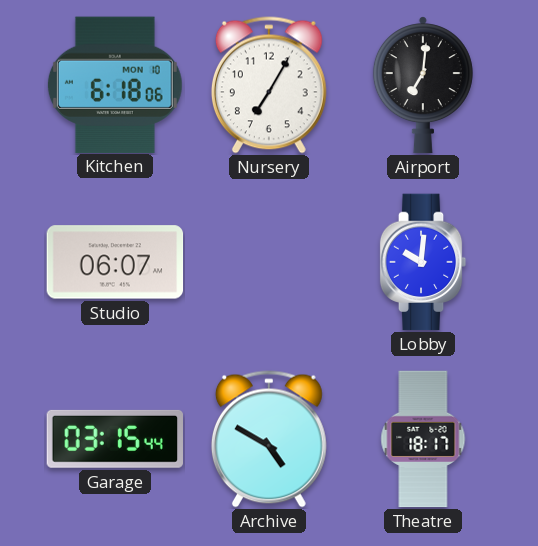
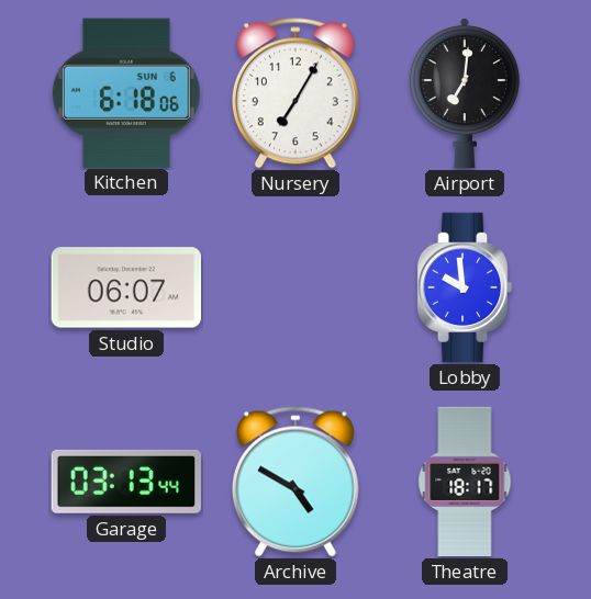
Kitchen date: MON 10 -> SUN 6
Lobby: 10:01 -> 9:59
Garage: 03:15 -> 03:13
